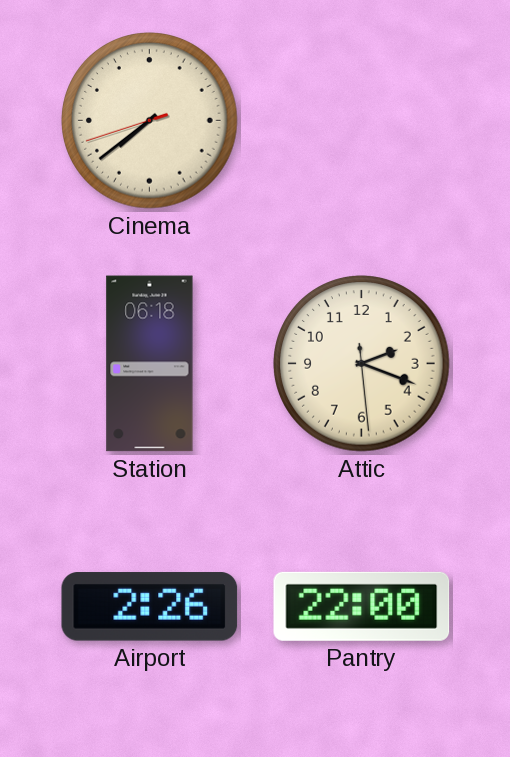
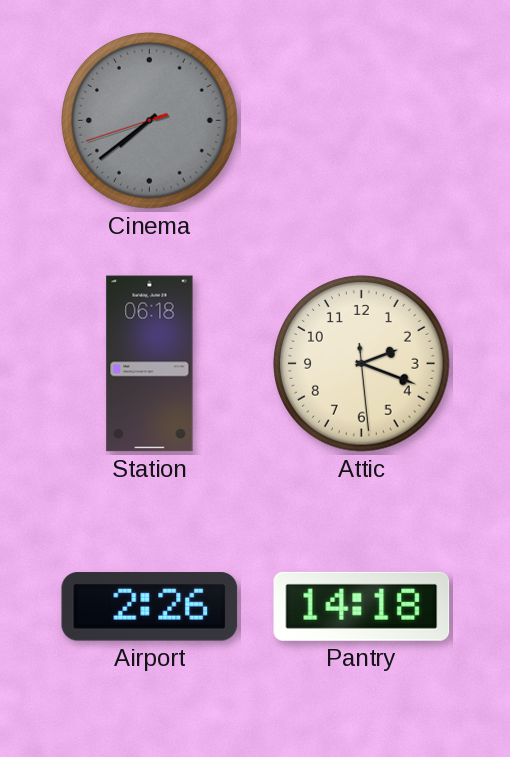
Cinema dial: cream -> grey
Pantry: 22:00 -> 14:18
